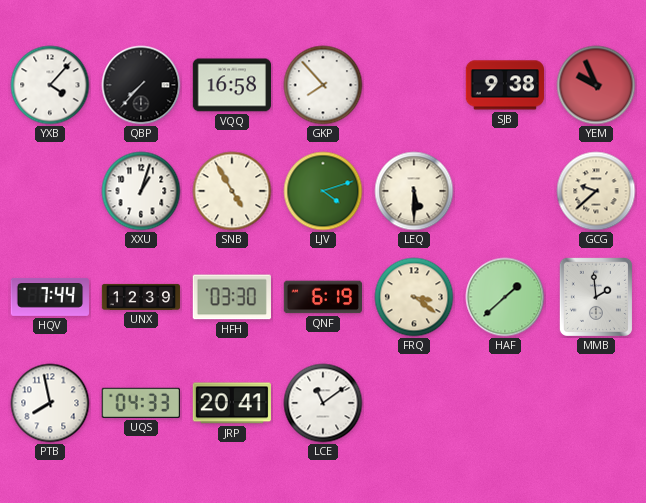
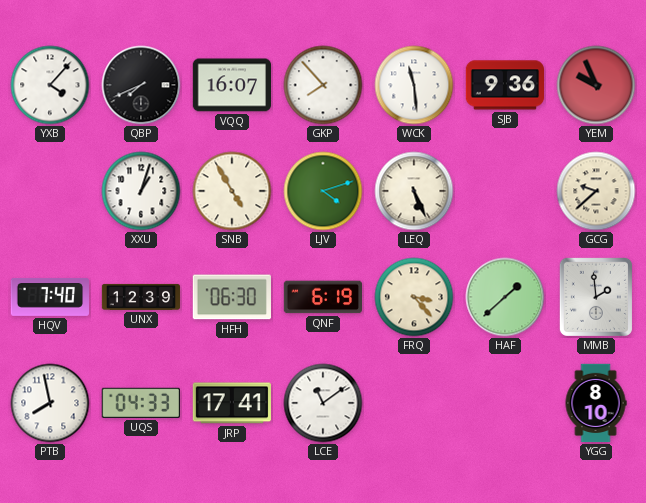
QBP: 7:37 -> 7:41
VQQ: 16:58 -> 16:07
WCK: none -> 11:29
SJB: 9:38 -> 9:36
LEQ: 5:30 -> 5:26
HQV: 7:44 -> 7:40
HFH: 03:30 -> 06:30
FRQ: 3:21 -> 3:23
JRP: 20:41 -> 17:41
YGG: none -> 8:10
